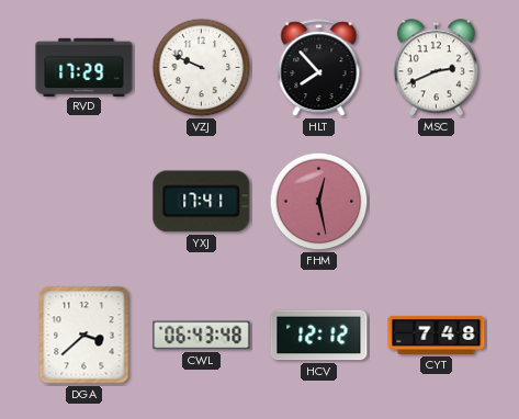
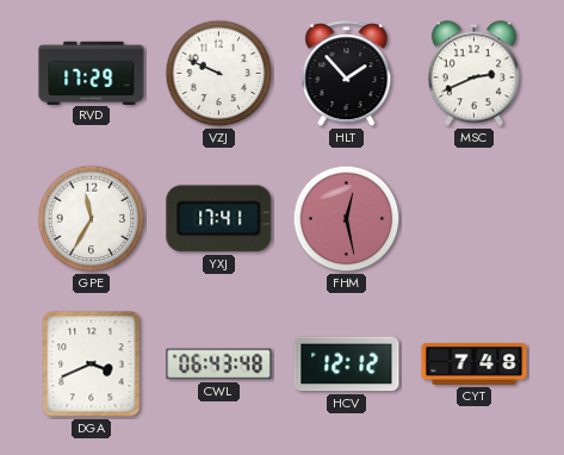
HLT: 7:53 -> 1:53
GPE: none -> 11:35
DGA: 3:38 -> 3:41
